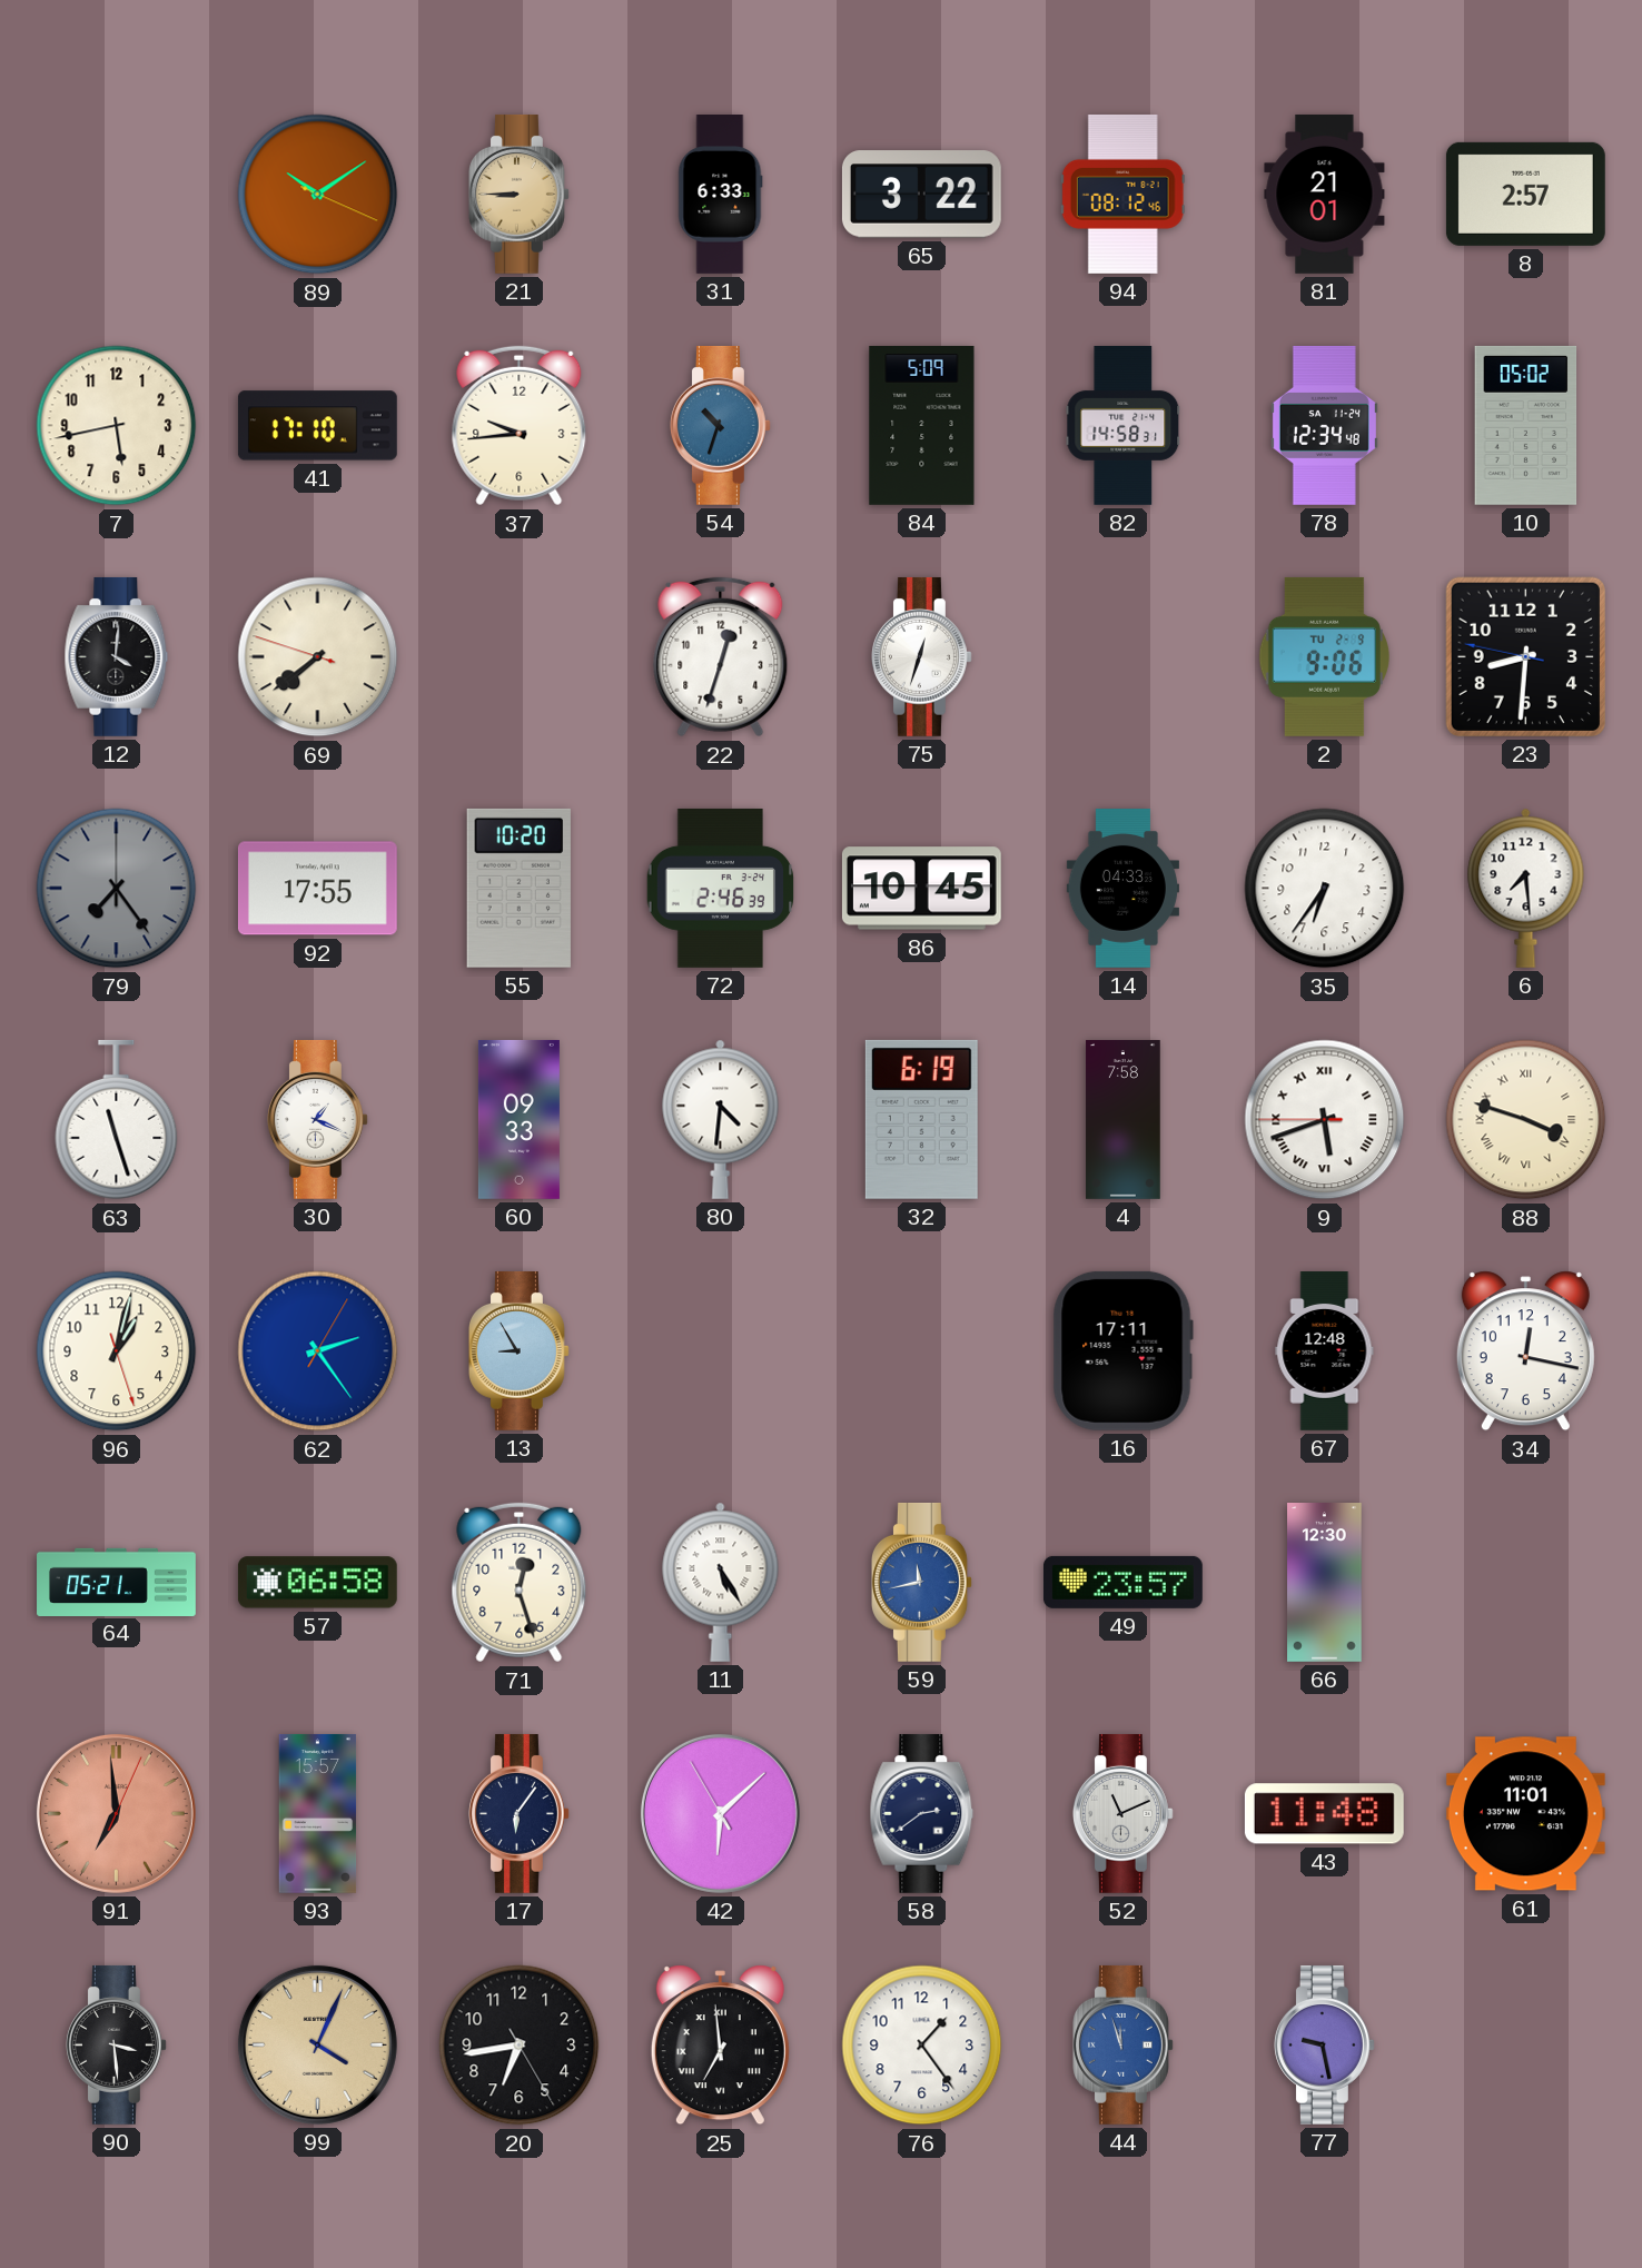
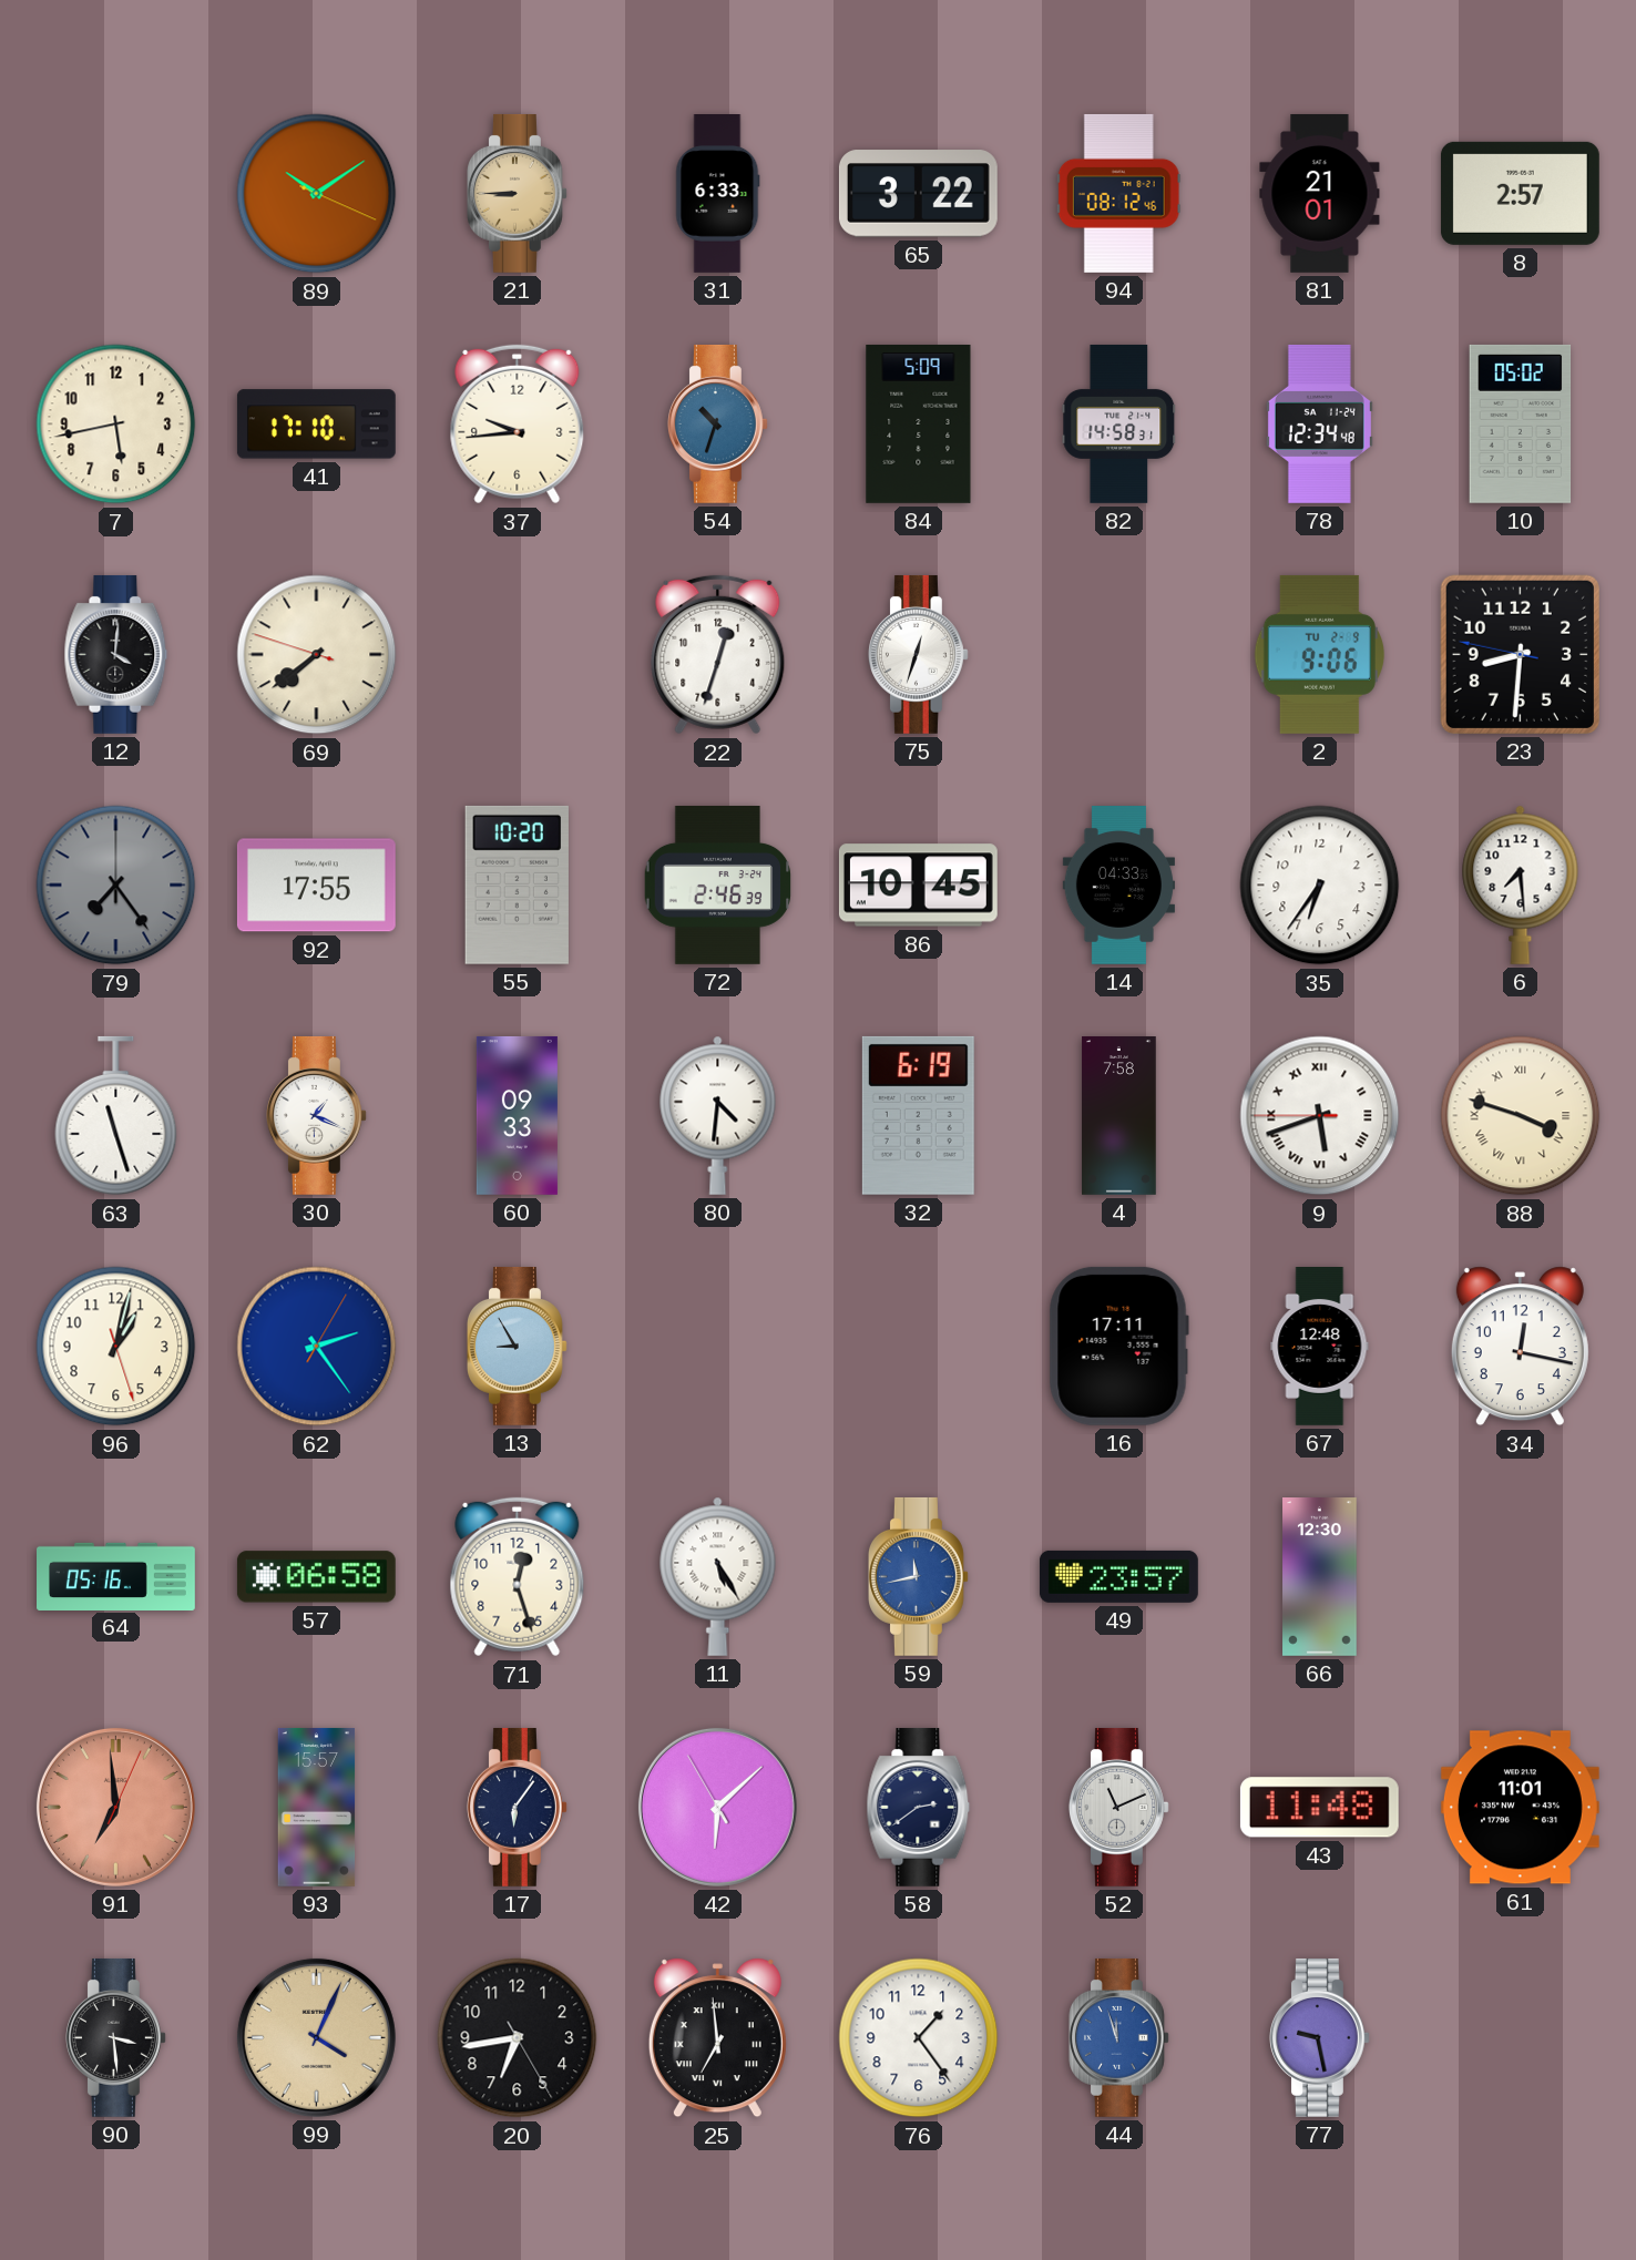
64: 05:21 -> 05:16
